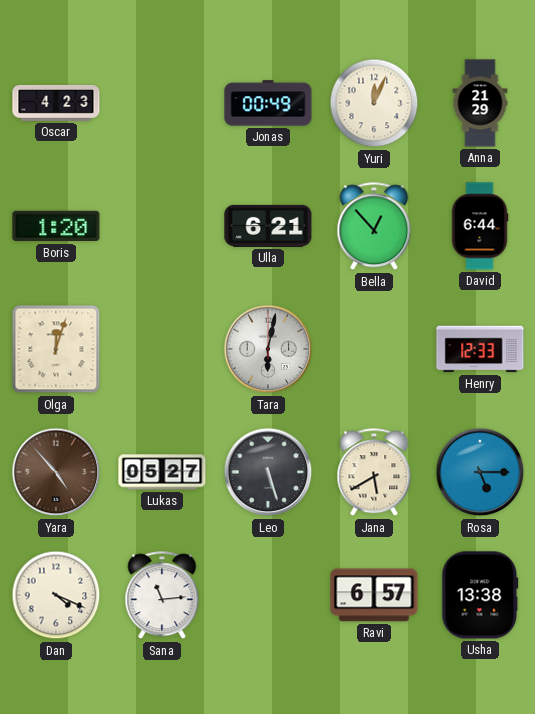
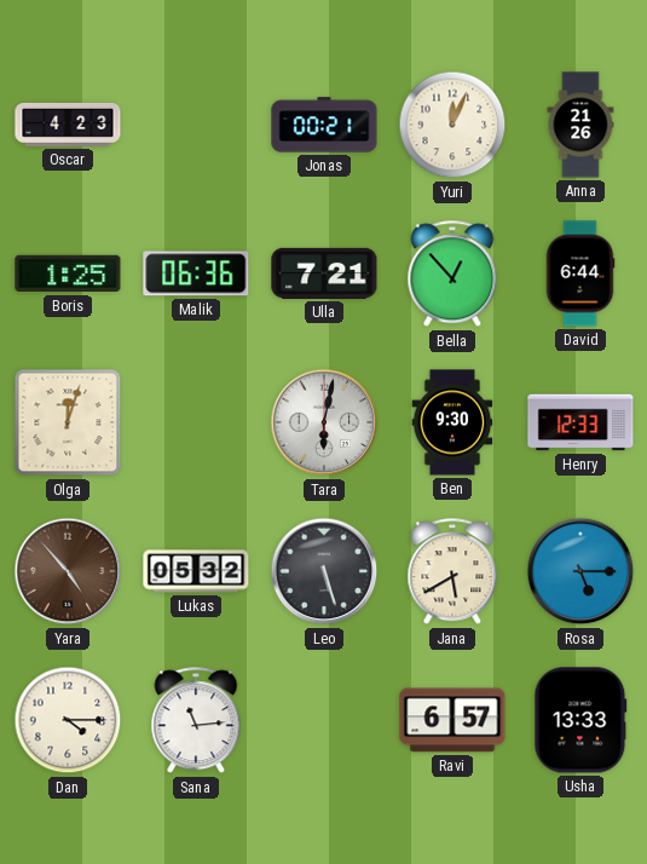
Jonas: 00:49 -> 00:21
Anna: 21:29 -> 21:26
Boris: 1:20 -> 1:25
Malik: none -> 06:36
Ulla: 6:21 -> 7:21
Ben: none -> 9:30
Lukas: 05:27 -> 05:32
Dan: 4:19 -> 4:15
Usha: 13:38 -> 13:33
